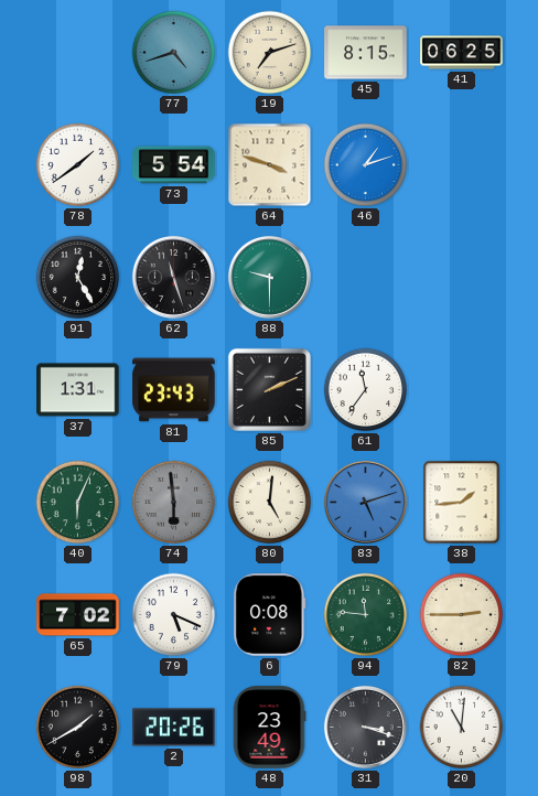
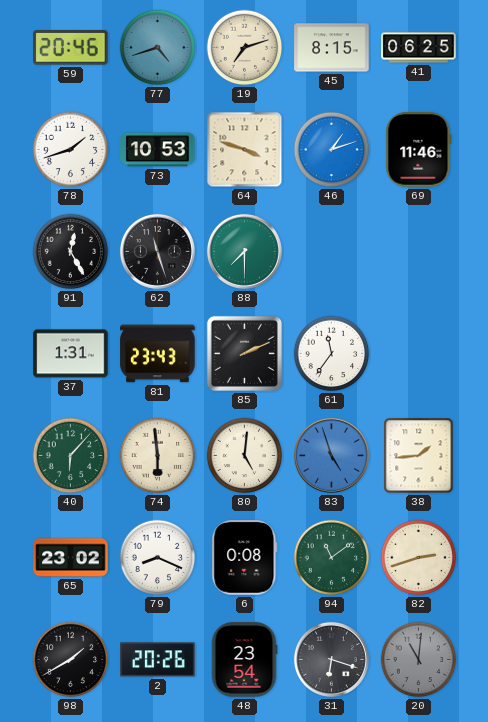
59: none -> 20:46
78: 1:39 -> 1:42
73: 5:54 -> 10:53
69: none -> 11:46
88: 9:30 -> 7:30
40: 6:04 -> 6:07
74 dial: grey -> cream
83: 5:12 -> 4:57
65: 7:02 -> 23:02
79: 5:19 -> 8:19
94: 11:46 -> 11:09
82: 2:45 -> 2:42
48: 23:49 -> 23:54
31: 3:18 -> 6:18
20 dial: white -> grey
